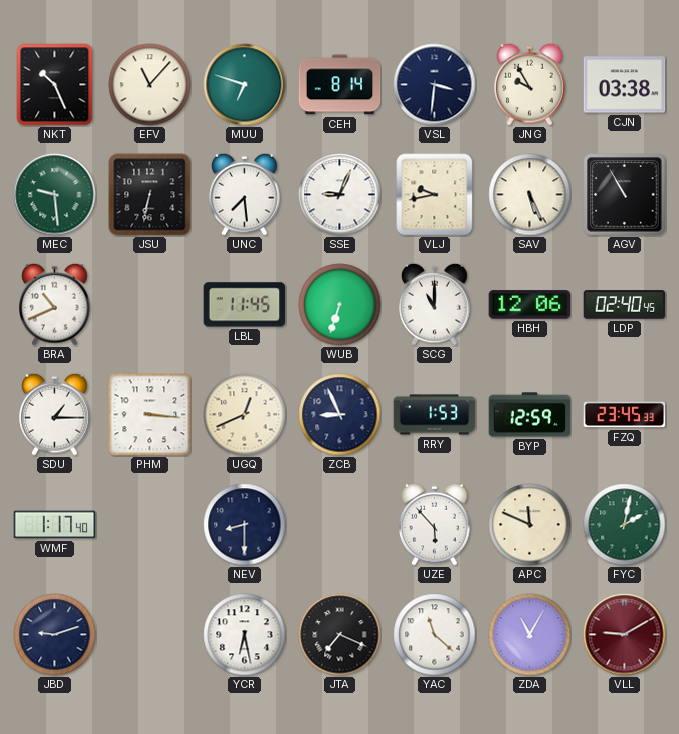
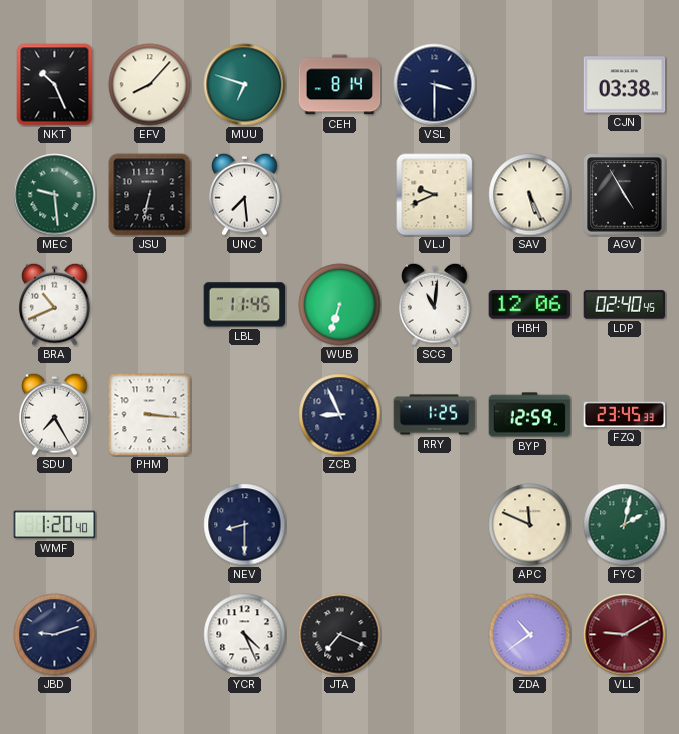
EFV: 11:07 -> 8:07
VSL: 3:31 -> 3:30
JNG: 9:55 -> none
SSE: 9:04 -> none
VLJ: 9:43 -> 9:41
AGV: 10:55 -> 4:55
SCG: 11:00 -> 11:01
SDU: 1:15 -> 7:25
UGQ: 12:41 -> none
RRY: 1:53 -> 1:25
WMF: 1:17 -> 1:20
UZE: 5:53 -> none
YCR: 6:28 -> 4:26
YAC: 11:22 -> none
ZDA: 11:05 -> 10:39
